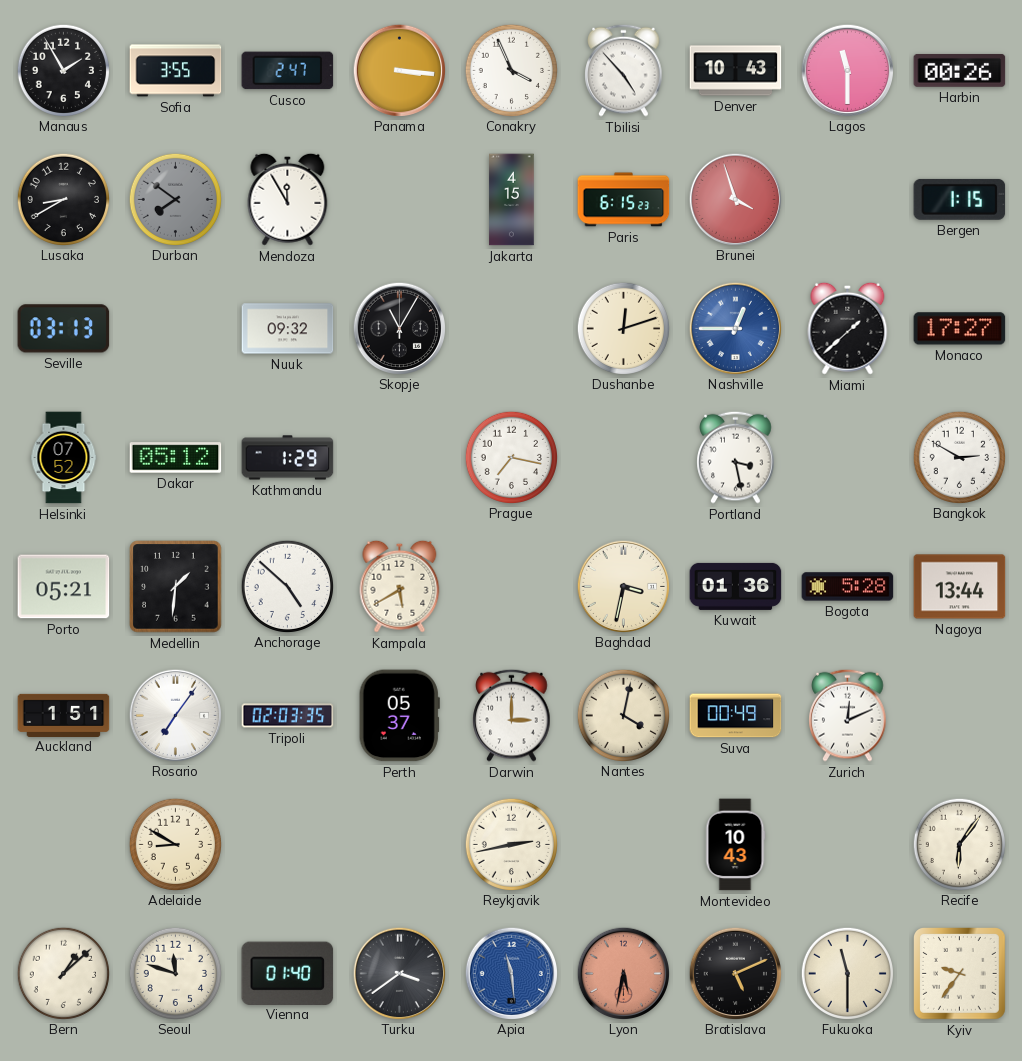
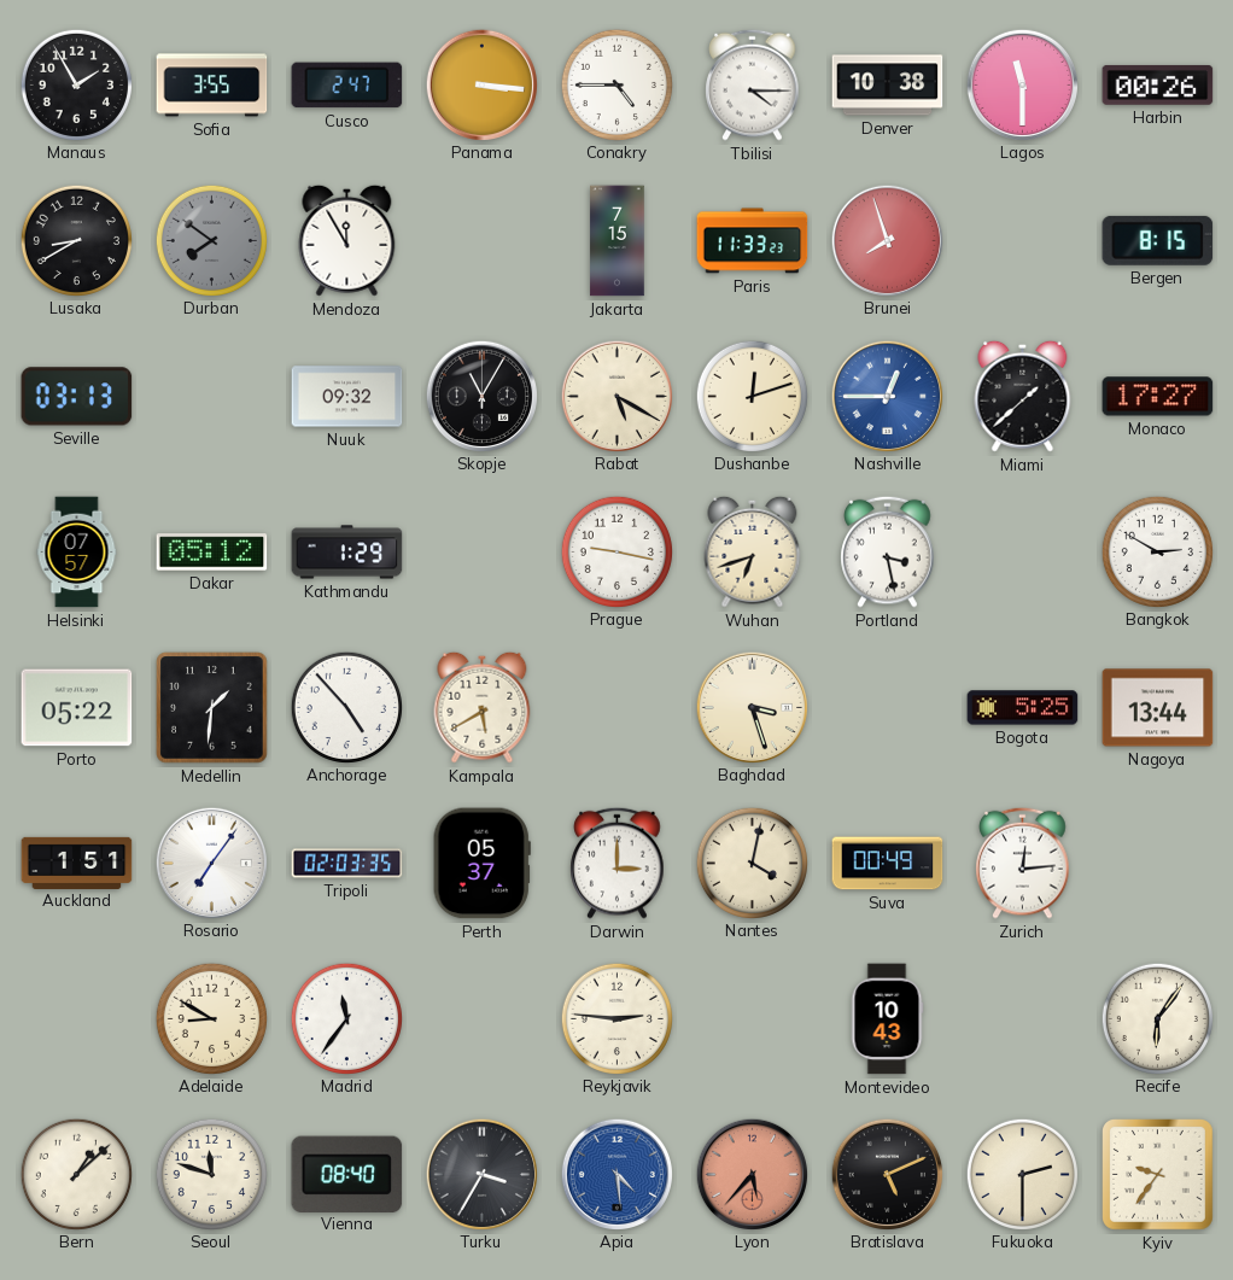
Conakry: 3:56 -> 4:45
Tbilisi: 4:53 -> 4:15
Denver: 10:43 -> 10:38
Jakarta: 4:15 -> 7:15
Paris: 6:15 -> 11:33
Brunei: 3:57 -> 7:57
Bergen: 1:15 -> 8:15
Rabat: none -> 5:20
Helsinki: 07:52 -> 07:57
Prague: 7:17 -> 9:17
Wuhan: none -> 6:42
Porto: 05:21 -> 05:22
Anchorage: 4:52 -> 4:53
Baghdad: 3:32 -> 3:27
Kuwait: 01:36 -> none
Bogota: 5:28 -> 5:25
Zurich: 12:11 -> 12:14
Madrid: none -> 11:36
Reykjavik: 2:43 -> 2:46
Vienna: 01:40 -> 08:40
Turku: 3:39 -> 3:35
Apia: 11:29 -> 4:29
Lyon: 5:32 -> 5:37
Fukuoka: 11:30 -> 2:30
